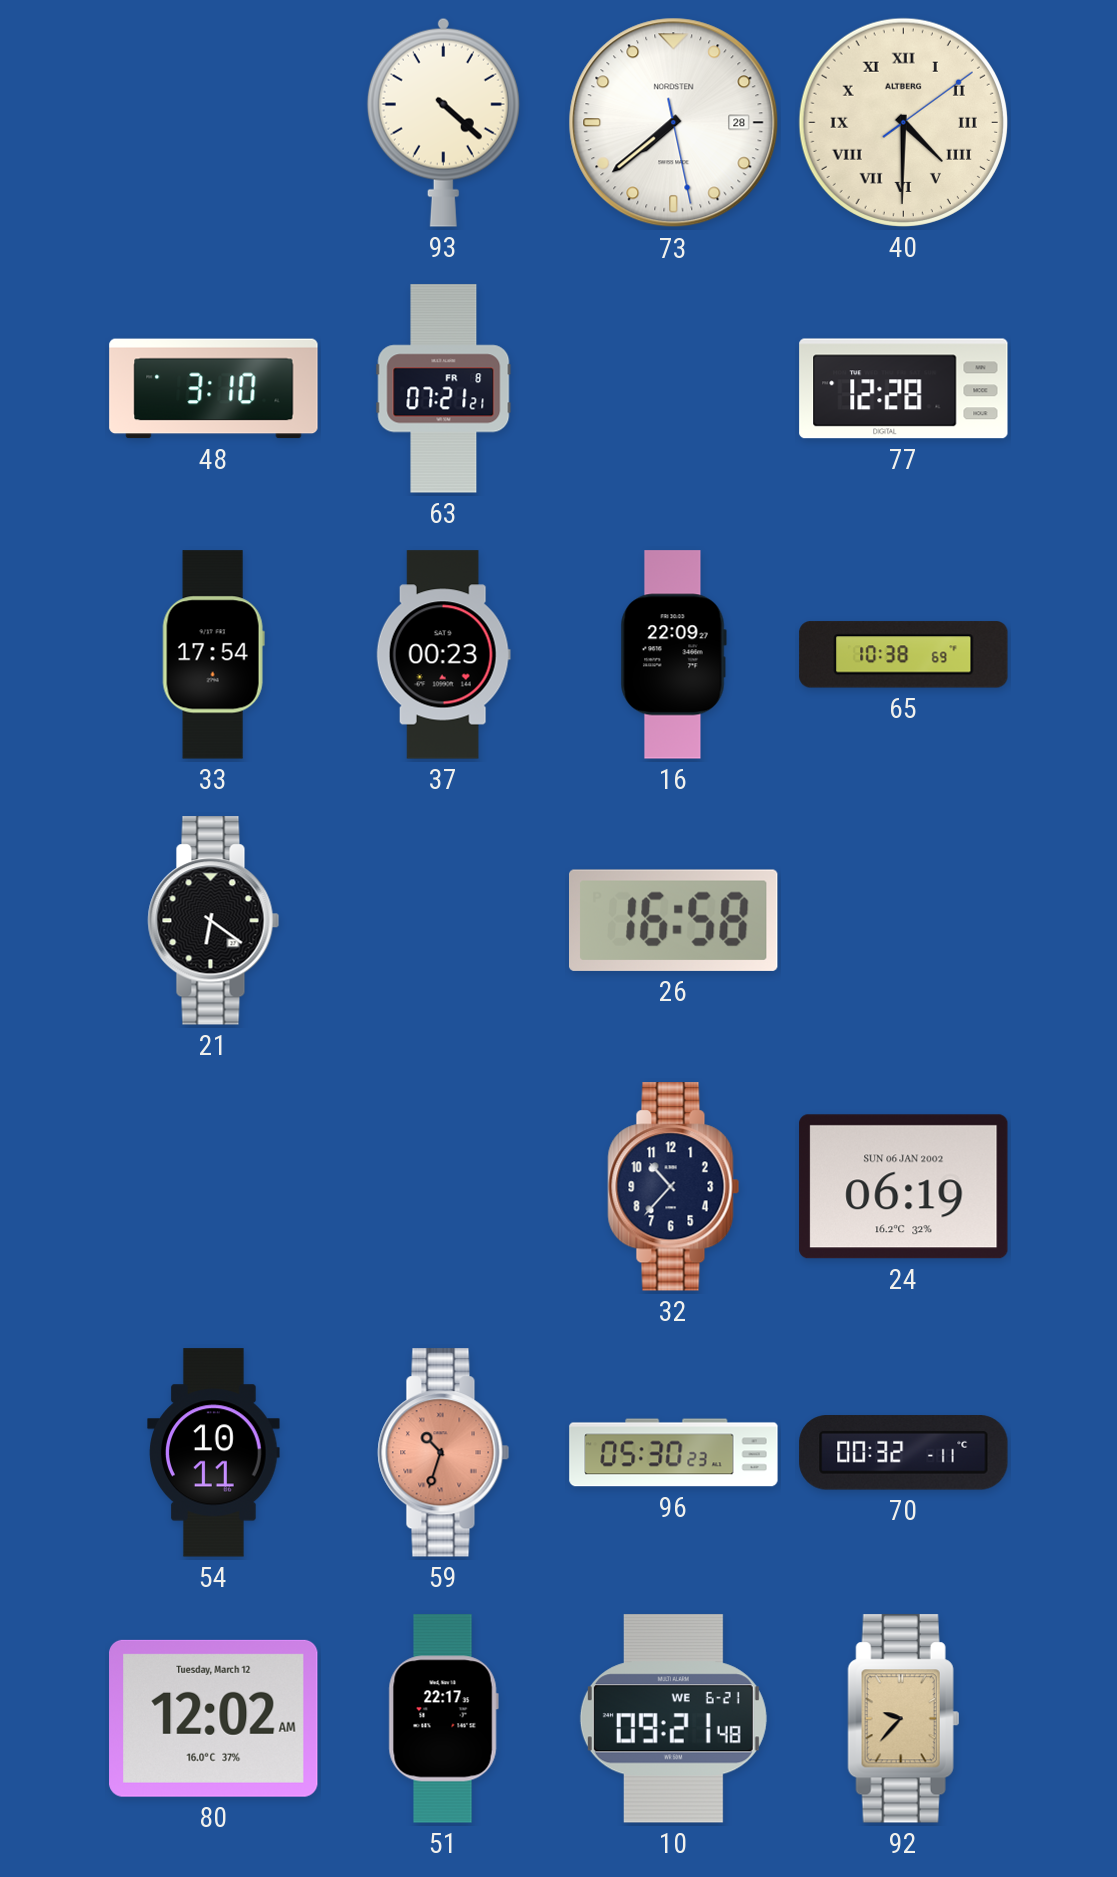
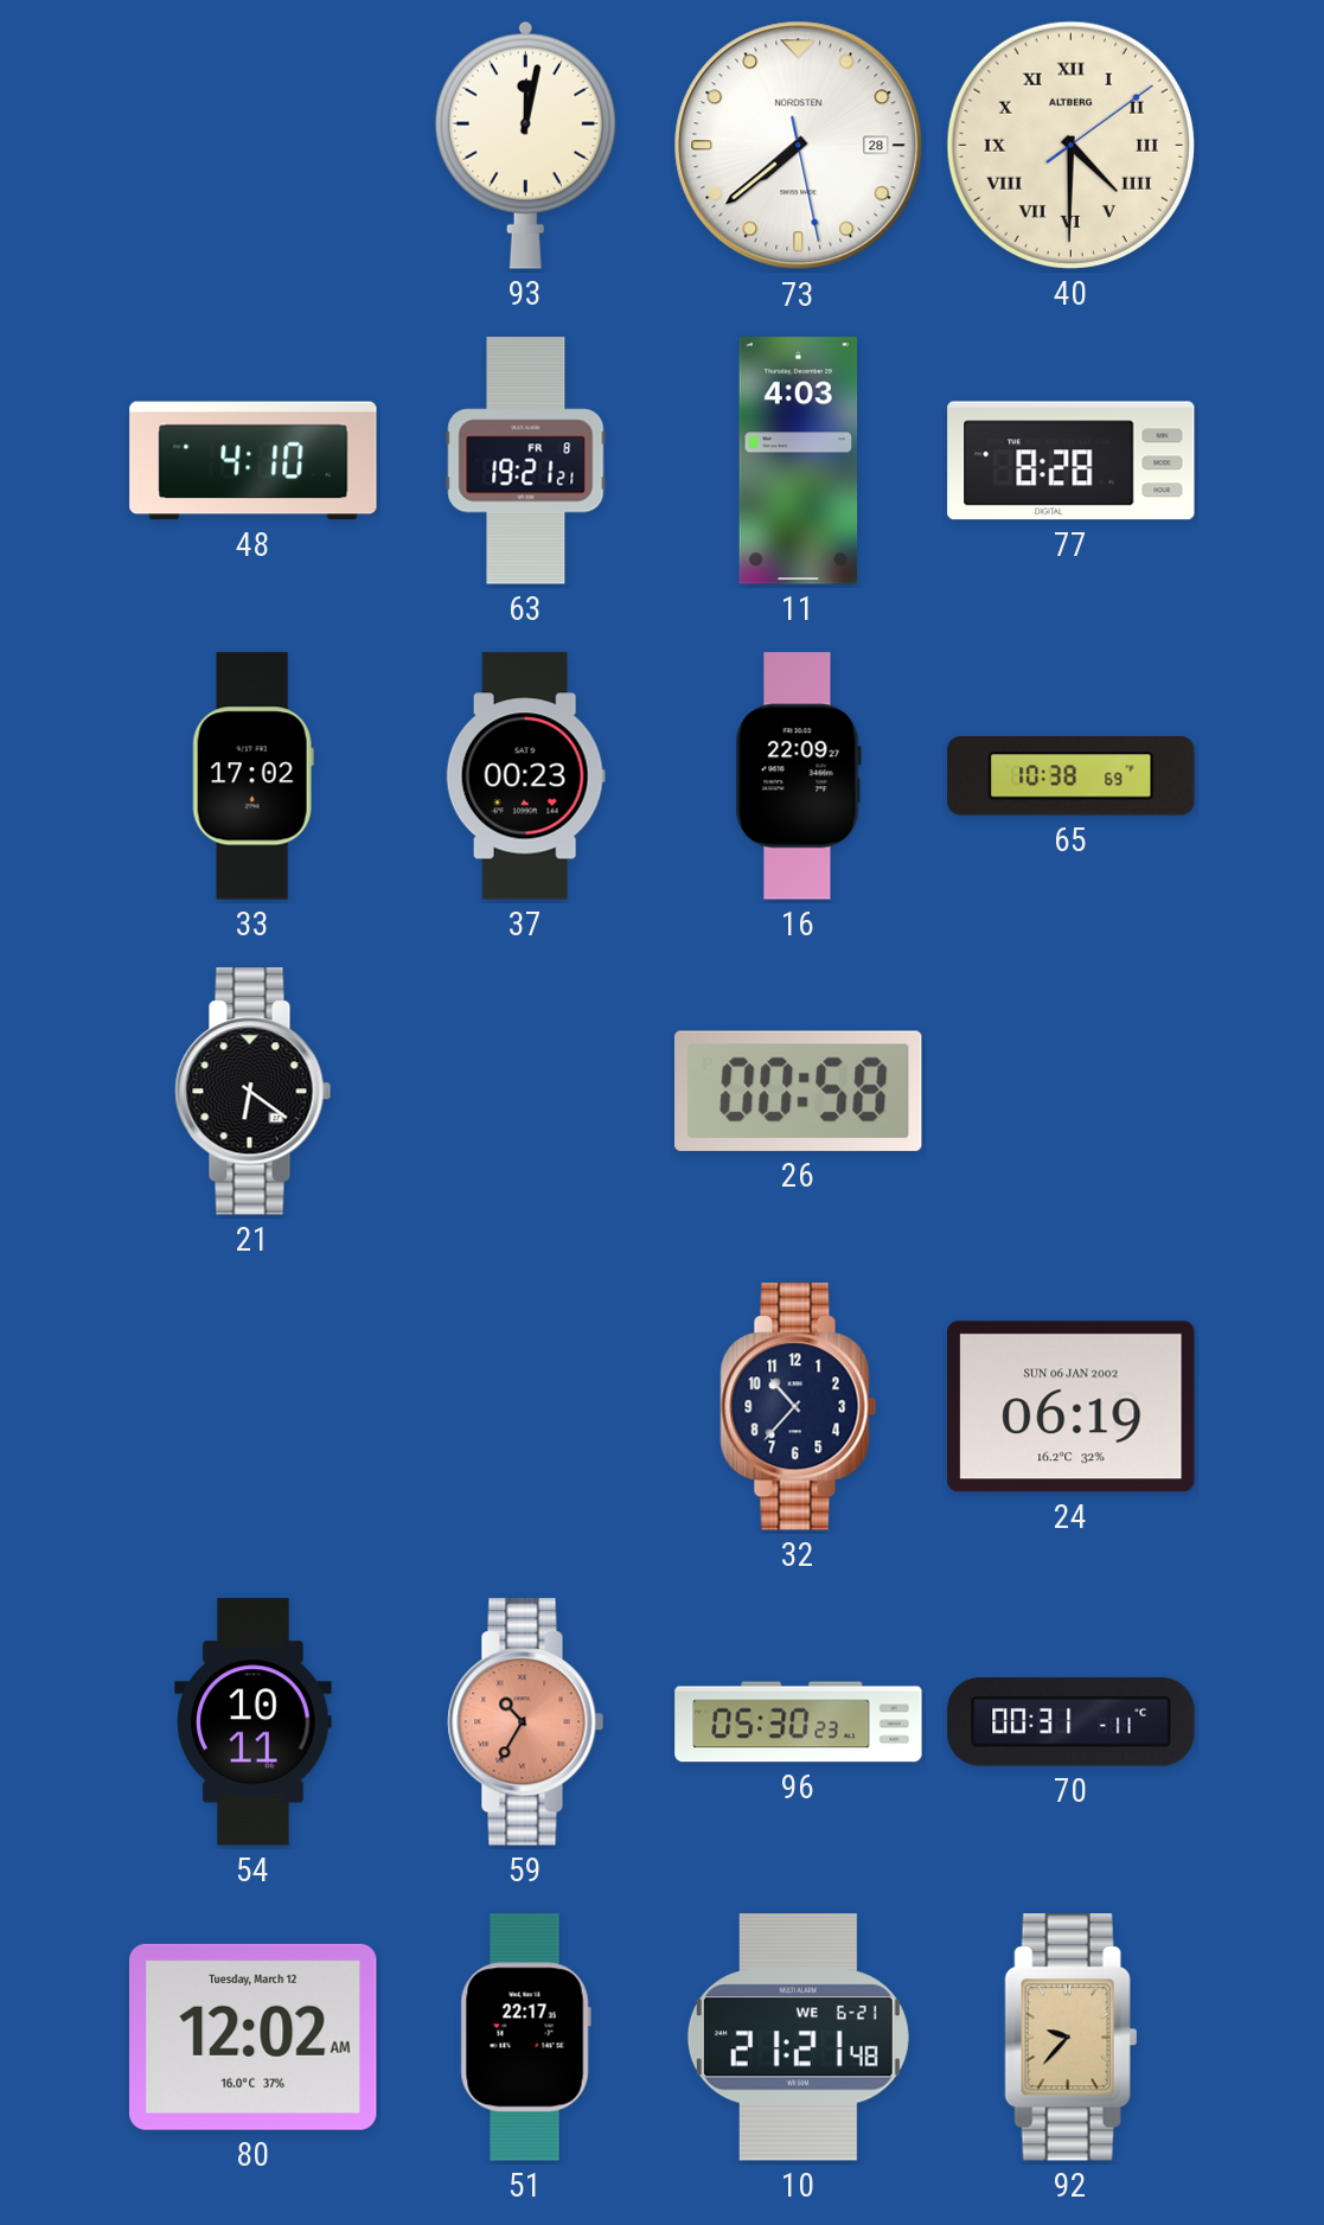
93: 4:22 -> 12:02
48: 3:10 -> 4:10
63: 07:21 -> 19:21
11: none -> 4:03
77: 12:28 -> 8:28
33: 17:54 -> 17:02
26: 16:58 -> 00:58
59: 10:33 -> 10:35
70: 00:32 -> 00:31
10: 09:21 -> 21:21
